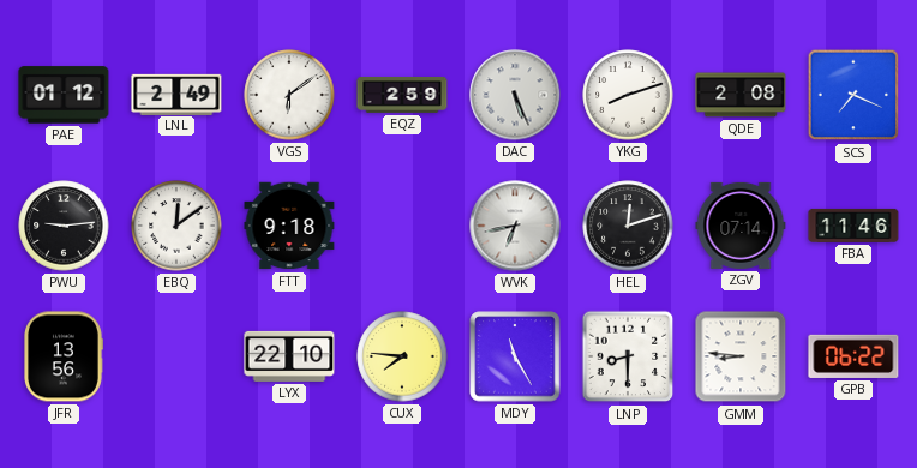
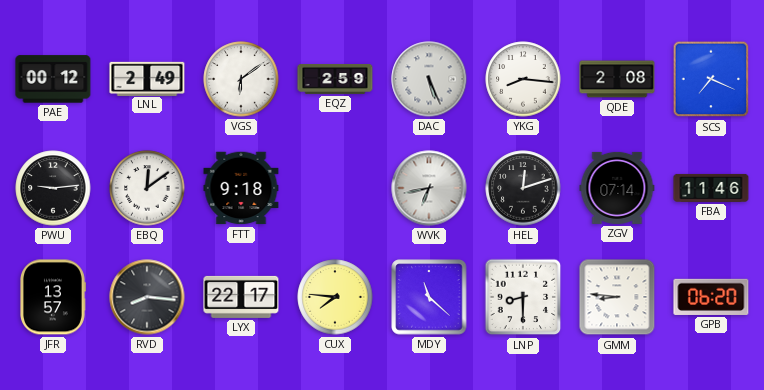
PAE: 01:12 -> 00:12
YKG: 8:12 -> 8:16
JFR: 13:56 -> 13:57
RVD: none -> 8:16
LYX: 22:10 -> 22:17
MDY: 11:25 -> 11:22
GPB: 06:22 -> 06:20
